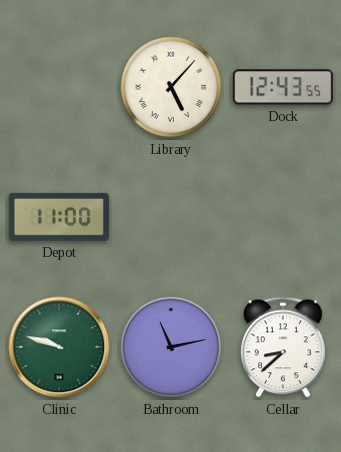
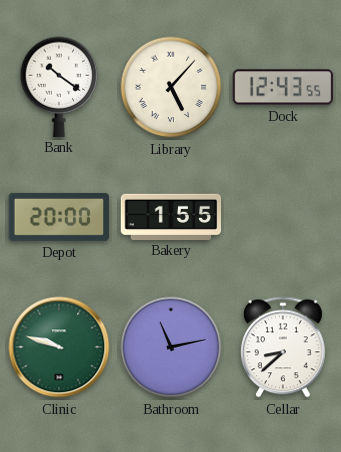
Bank: none -> 10:21
Depot: 11:00 -> 20:00
Bakery: none -> 1:55
